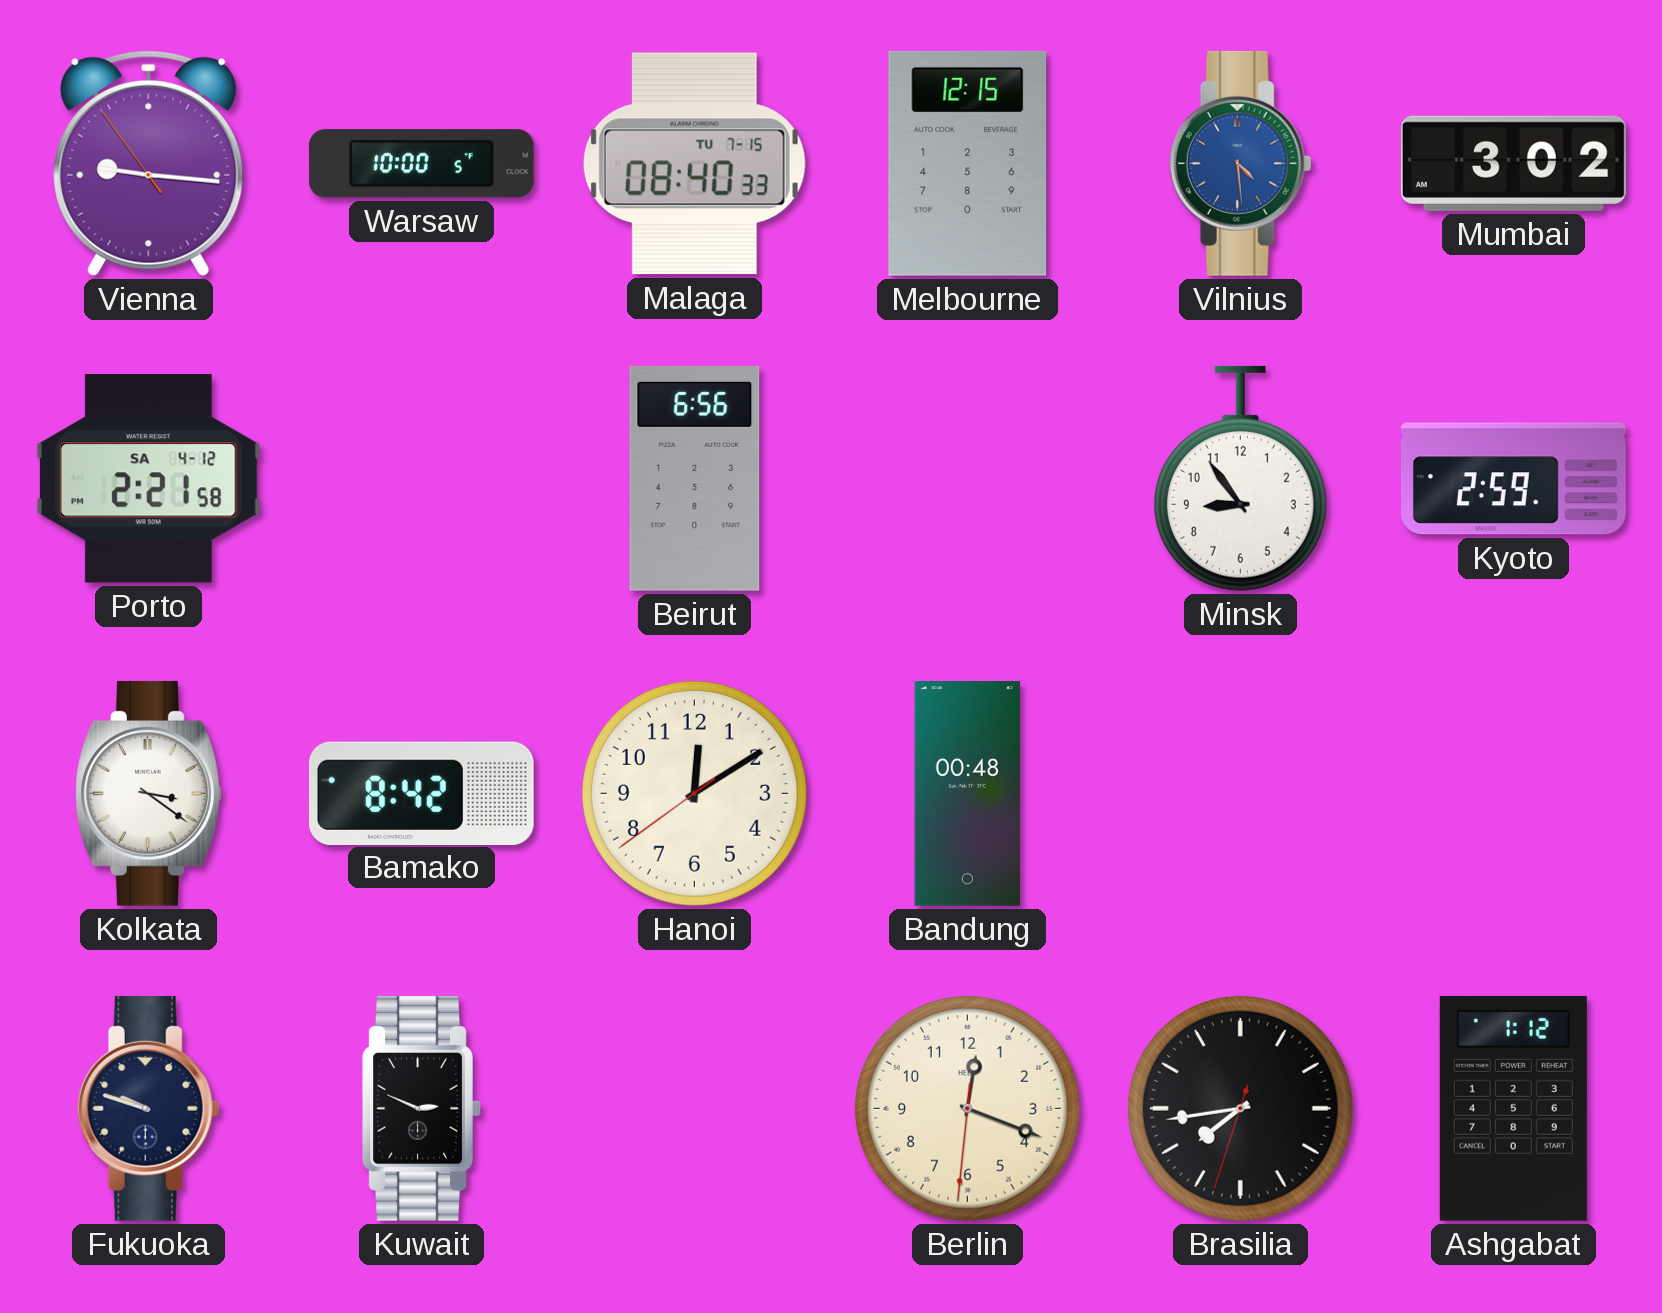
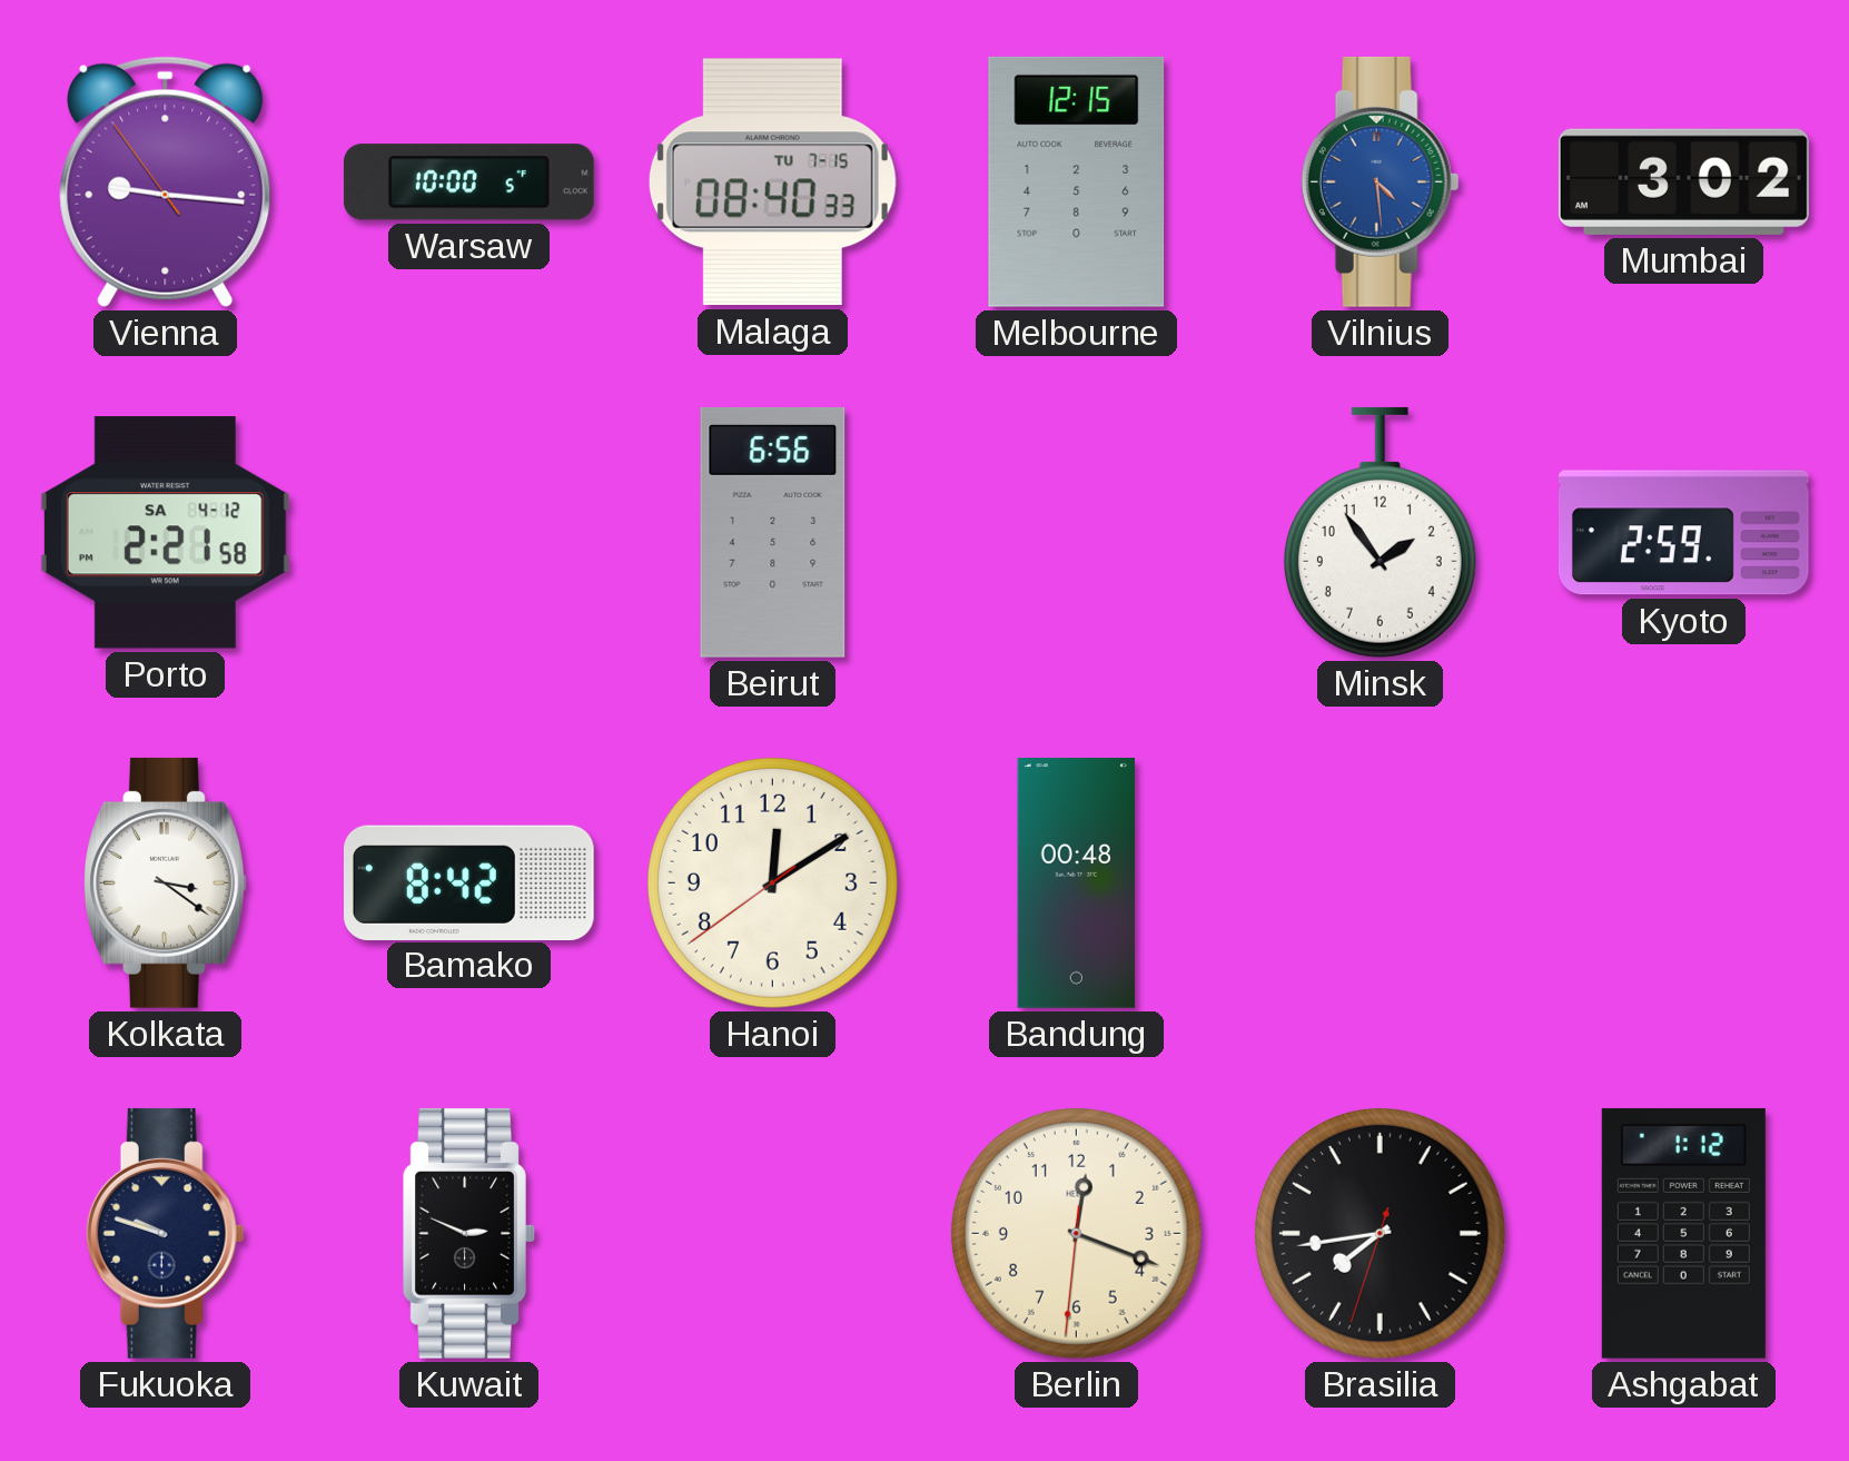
Minsk: 8:54 -> 1:54
